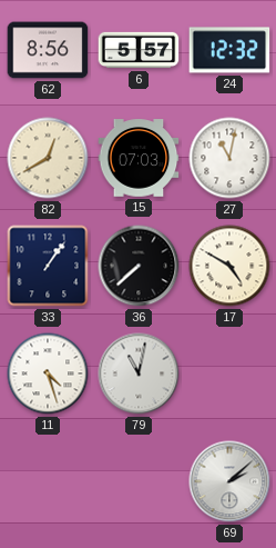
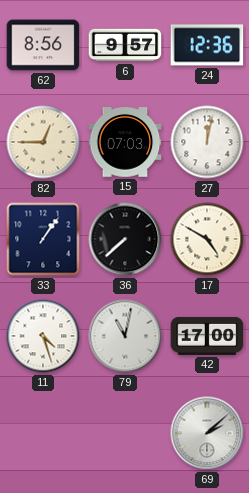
6: 5:57 -> 9:57
24: 12:32 -> 12:36
82: 12:40 -> 12:45
27: 11:02 -> 12:02
42: none -> 17:00
